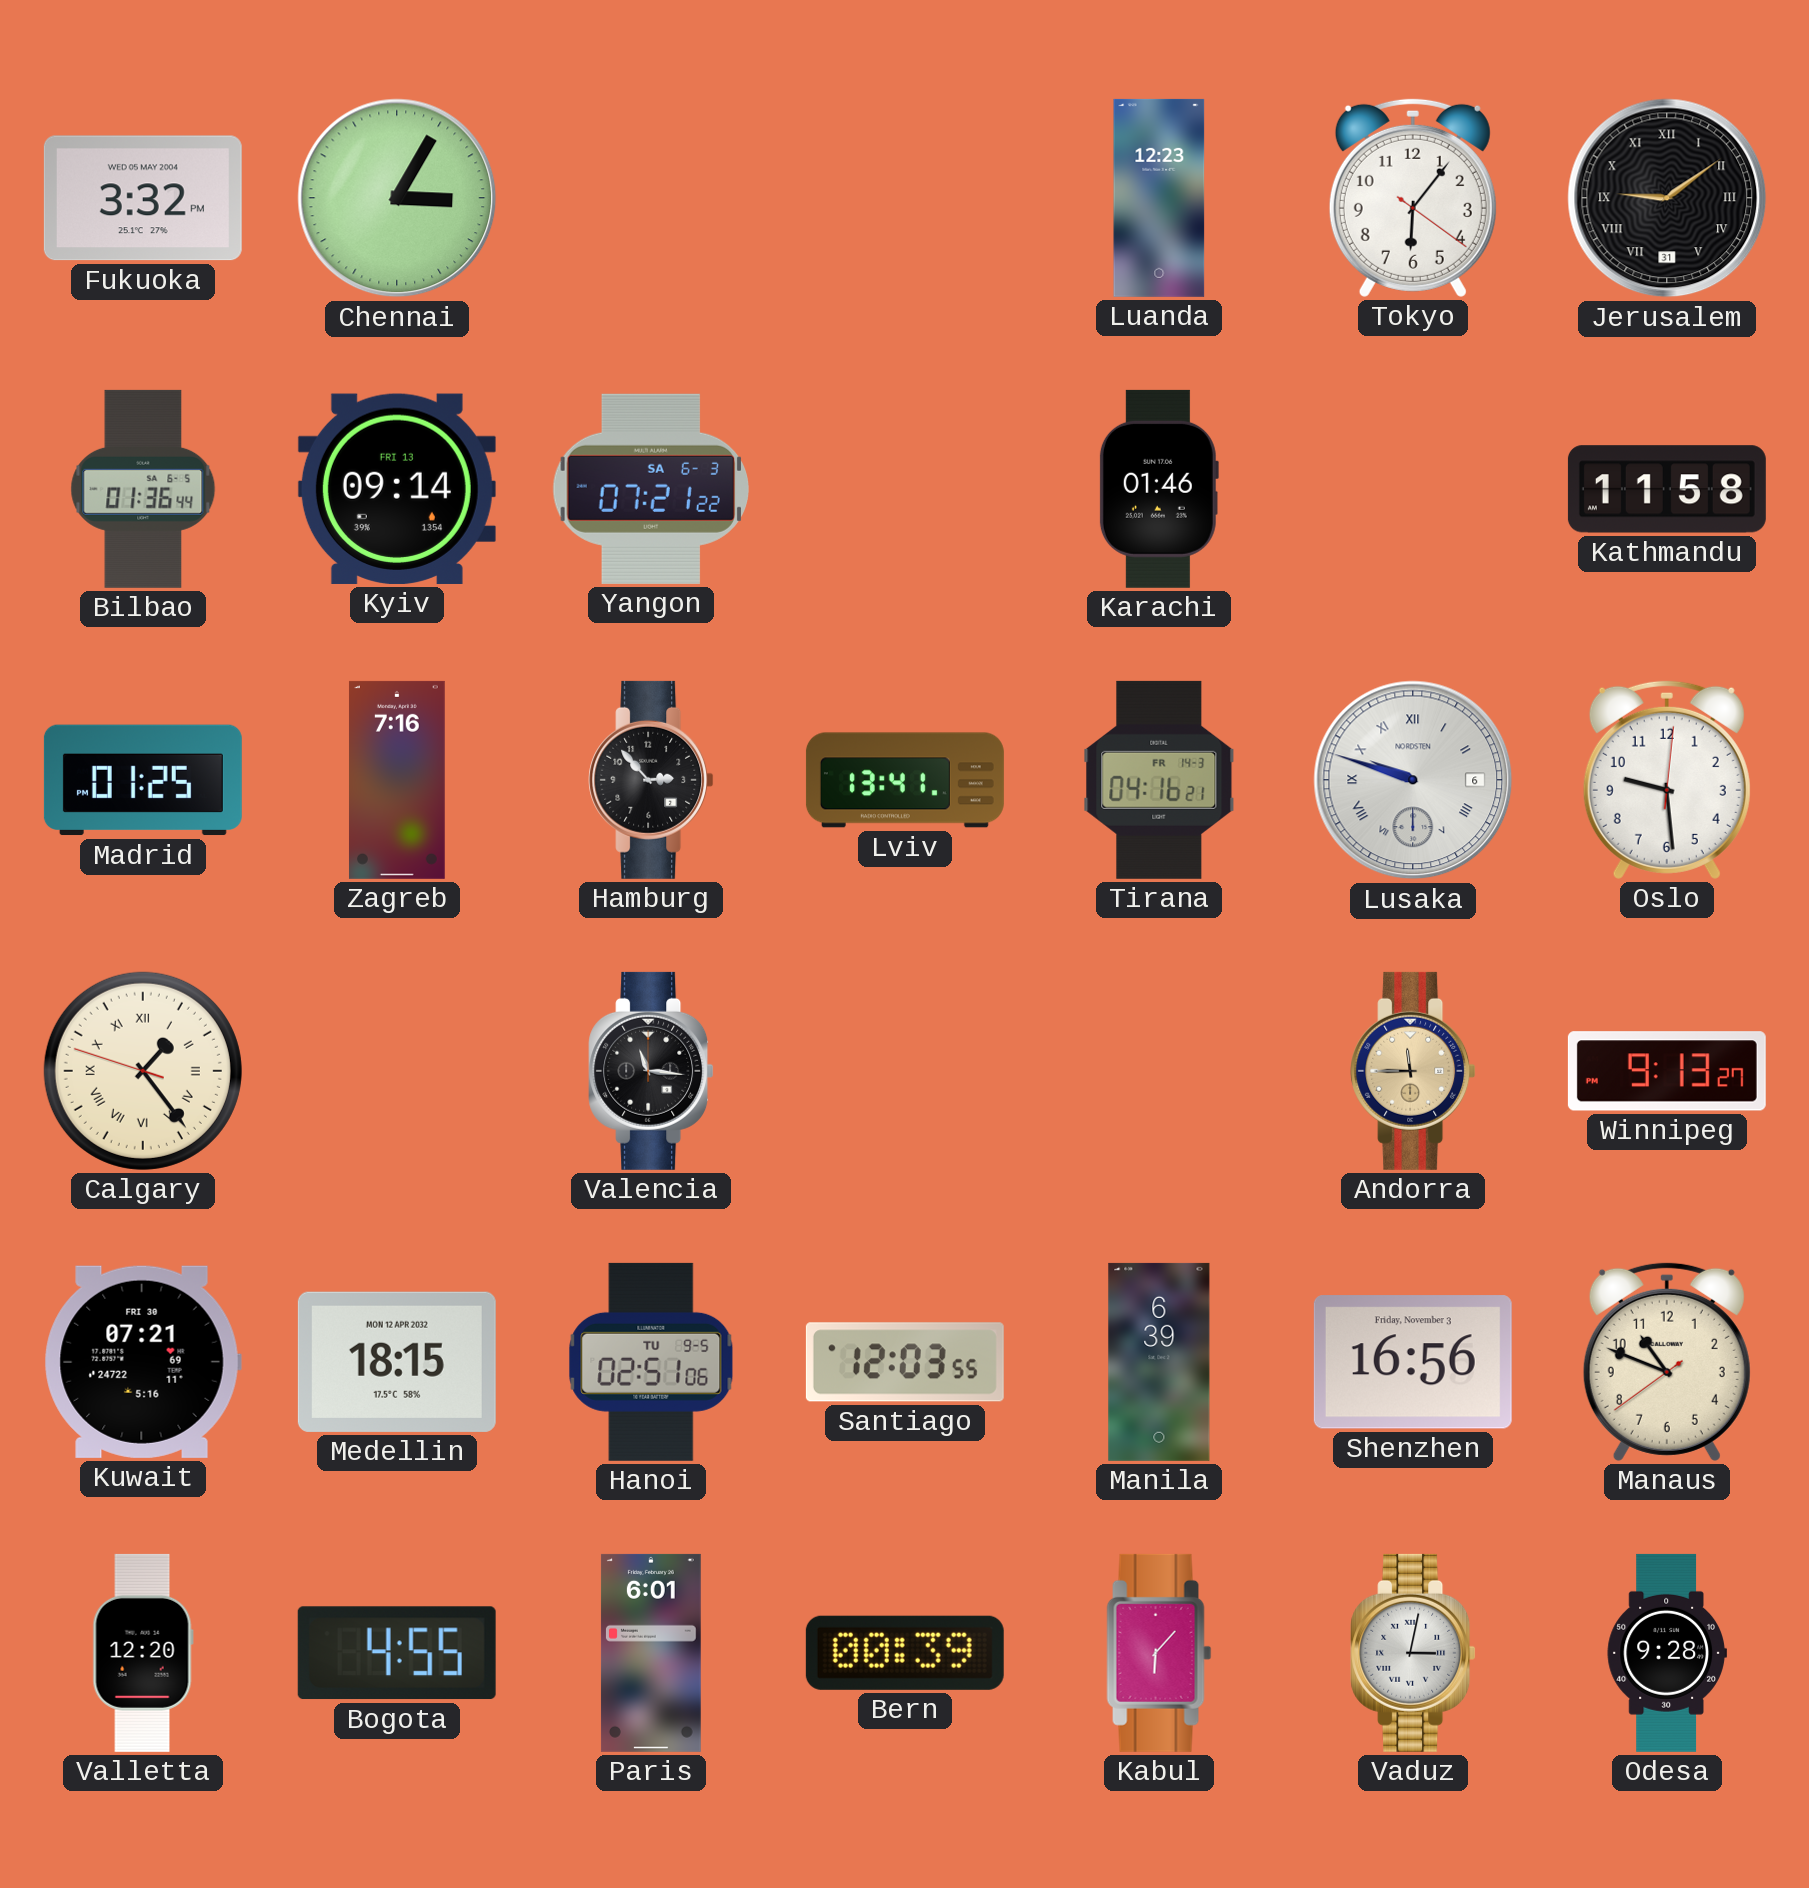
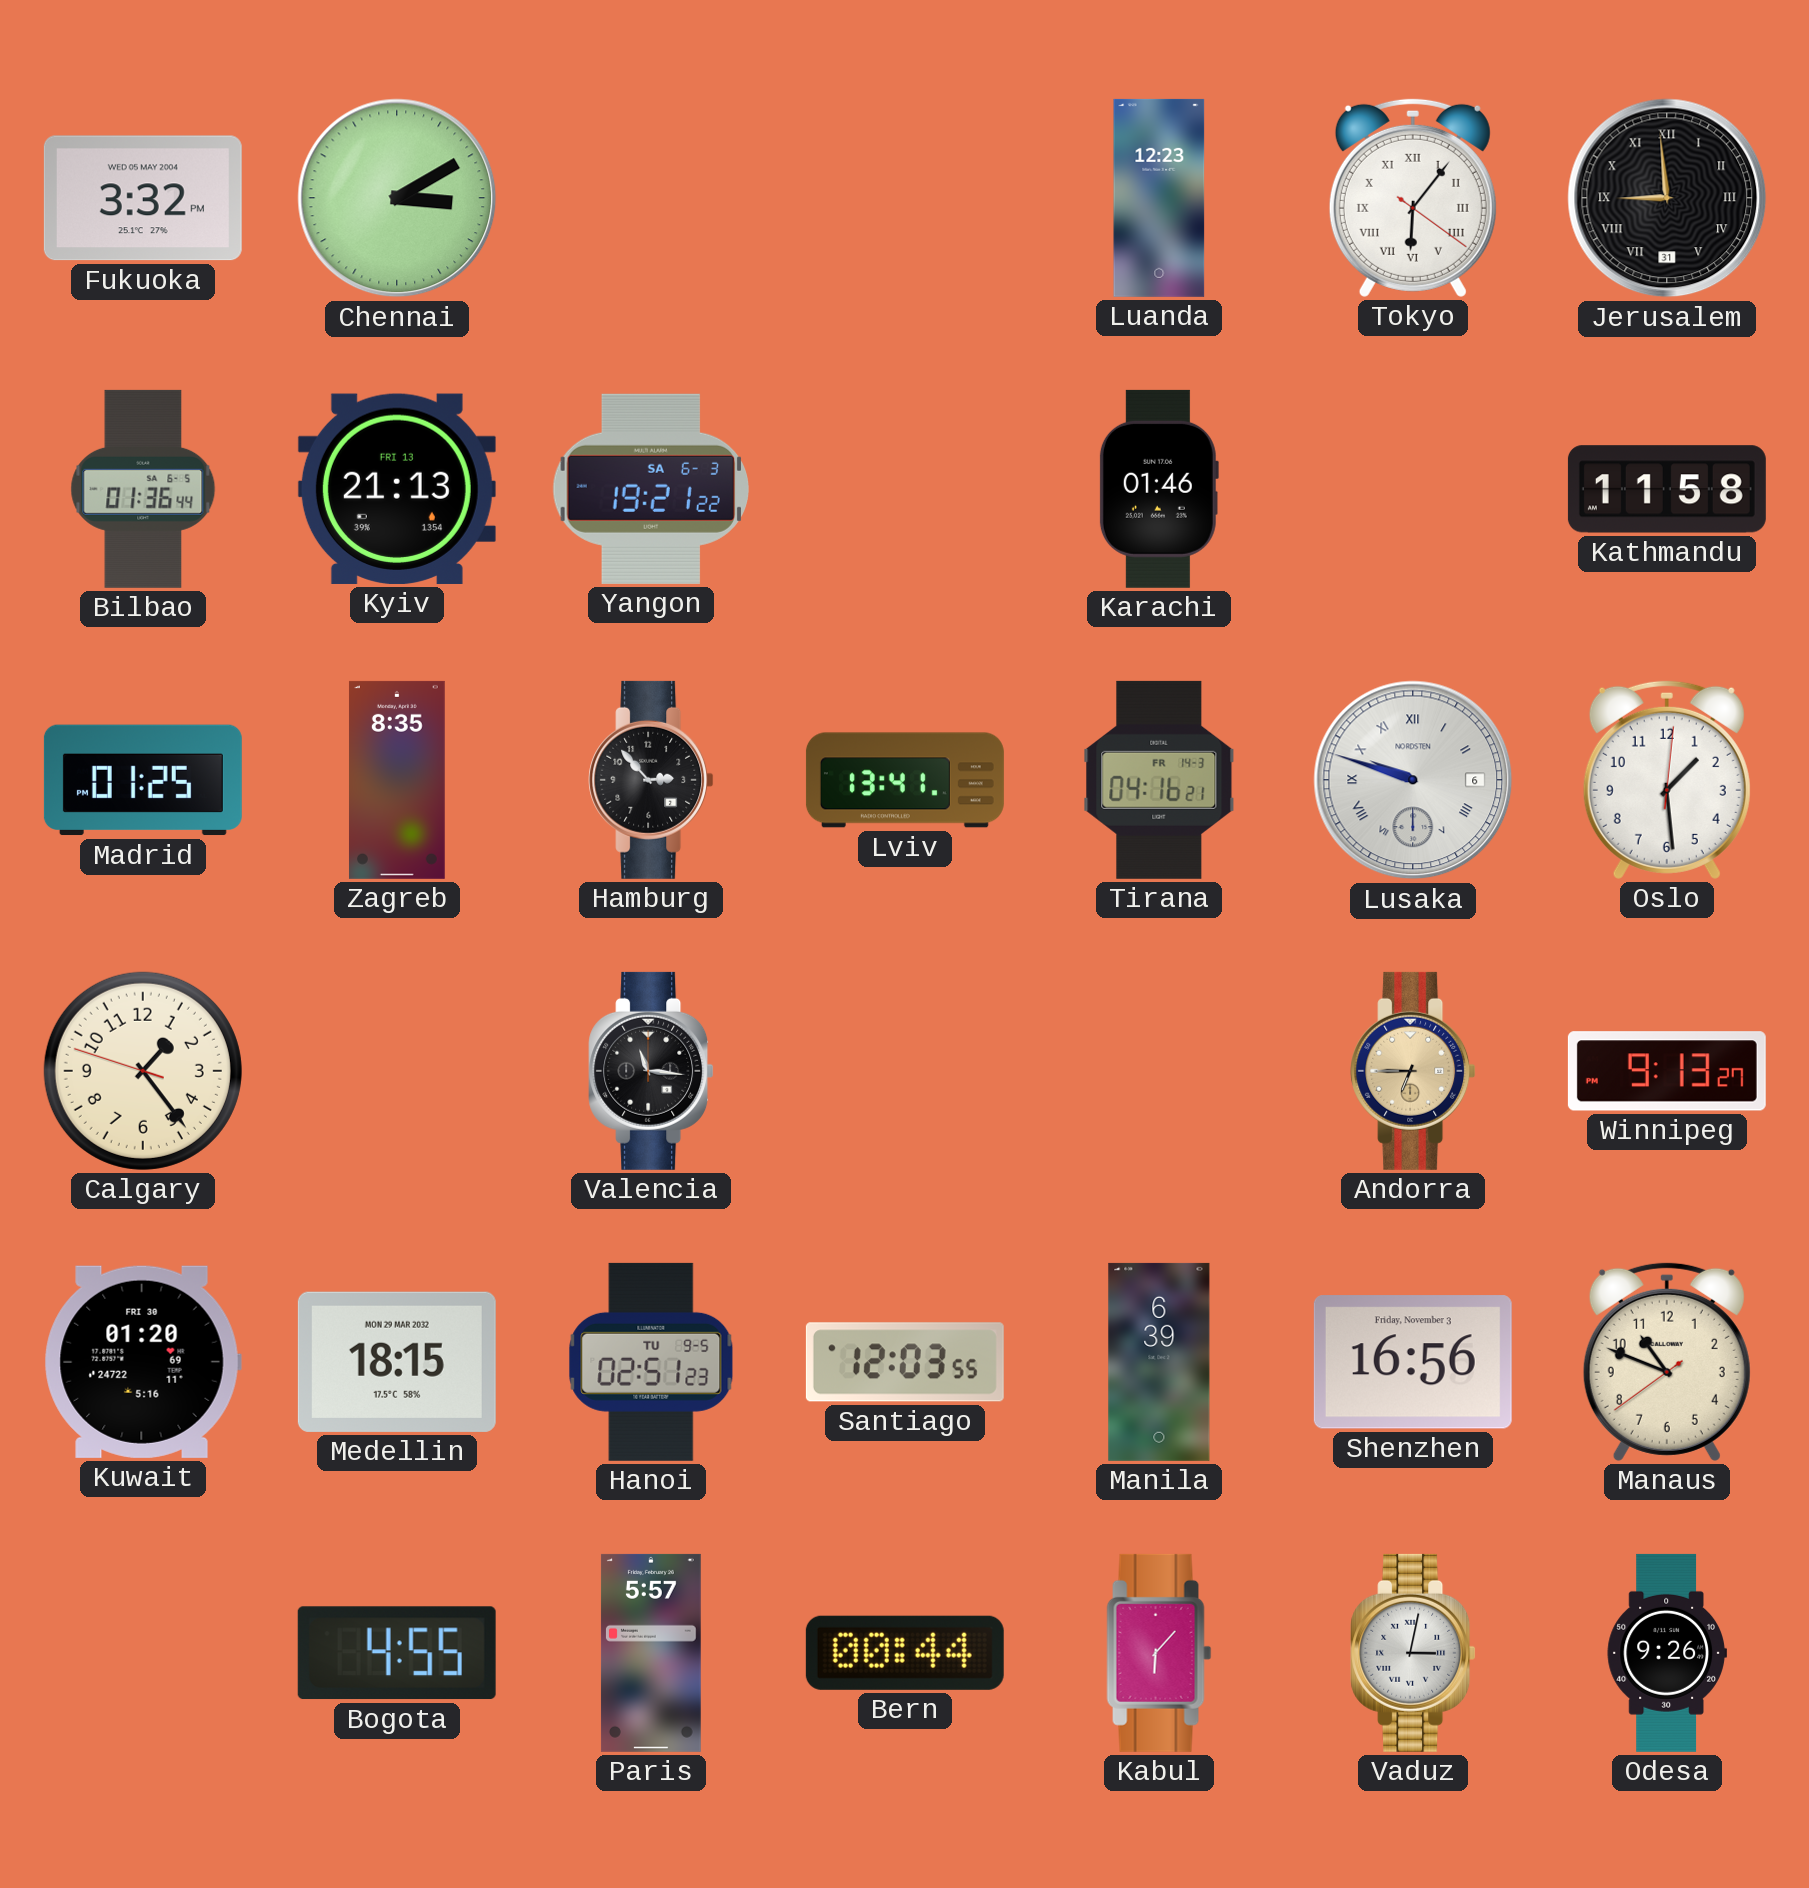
Chennai: 3:05 -> 3:10
Tokyo numerals: Arabic -> Roman
Jerusalem: 9:09 -> 8:59
Kyiv: 09:14 -> 21:13
Yangon: 07:21 -> 19:21
Zagreb: 7:16 -> 8:35
Oslo: 9:29 -> 1:29
Calgary numerals: Roman -> Arabic
Andorra: 11:45 -> 6:45
Kuwait: 07:21 -> 01:20
Medellin date: MON 12 APR 2032 -> MON 29 MAR 2032
Hanoi: 02:51:06 -> 02:51:23
Valletta: 12:20 -> none
Paris: 6:01 -> 5:57
Bern: 00:39 -> 00:44
Odesa: 9:28 -> 9:26
